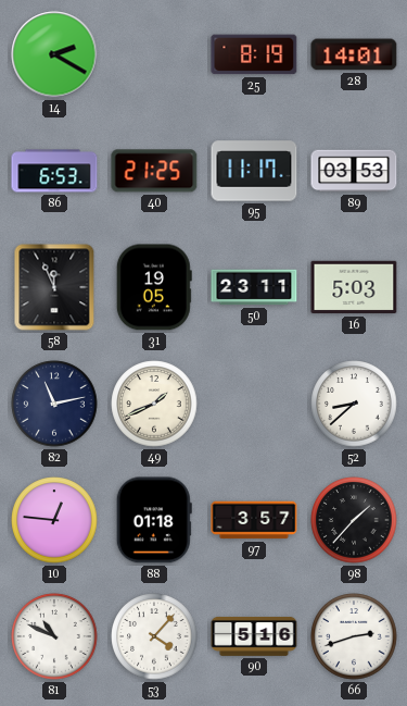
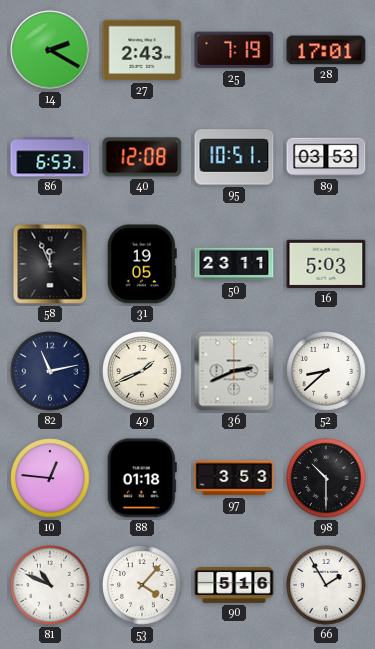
27: none -> 2:43
25: 8:19 -> 7:19
28: 14:01 -> 17:01
40: 21:25 -> 12:08
95: 11:17 -> 10:51
36: none -> 2:41
97: 3:57 -> 3:53
98: 1:37 -> 10:30
66: 2:42 -> 1:55
